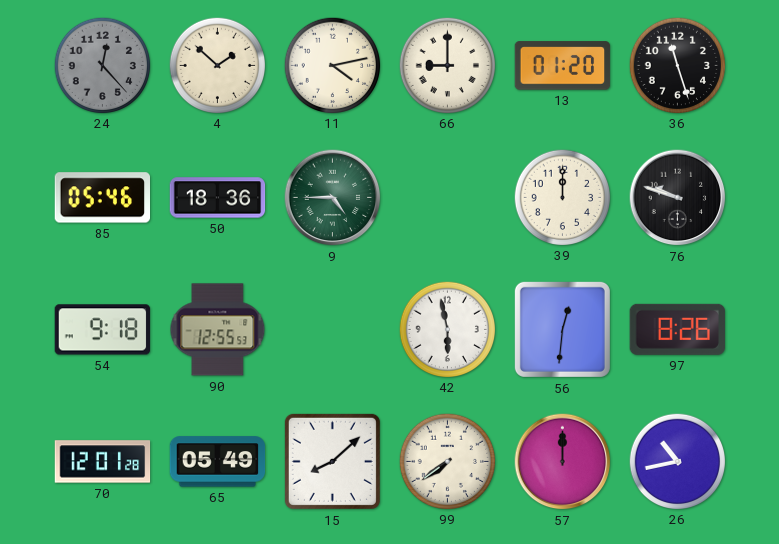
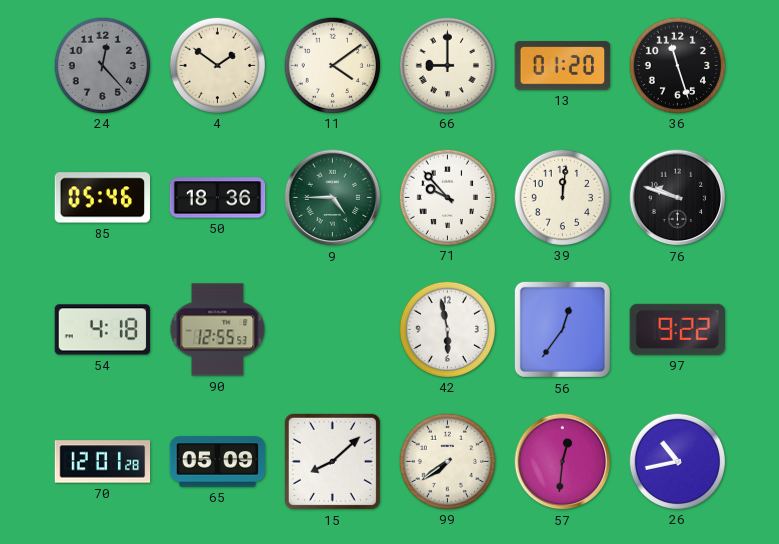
4: 1:52 -> 1:51
11: 4:13 -> 4:09
71: none -> 9:53
39: 12:00 -> 12:01
54: 9:18 -> 4:18
56: 12:31 -> 12:36
97: 8:26 -> 9:22
65: 05:49 -> 05:09
57: 12:00 -> 12:31
